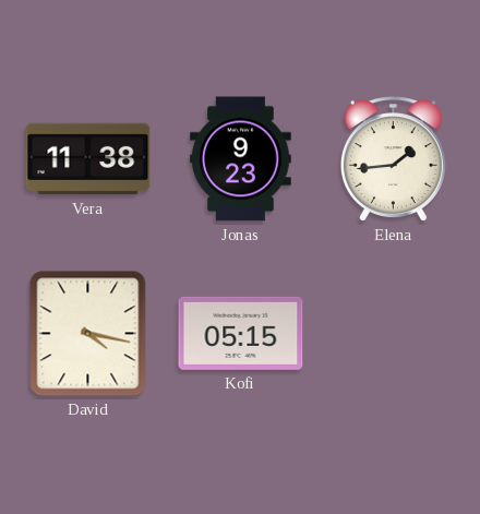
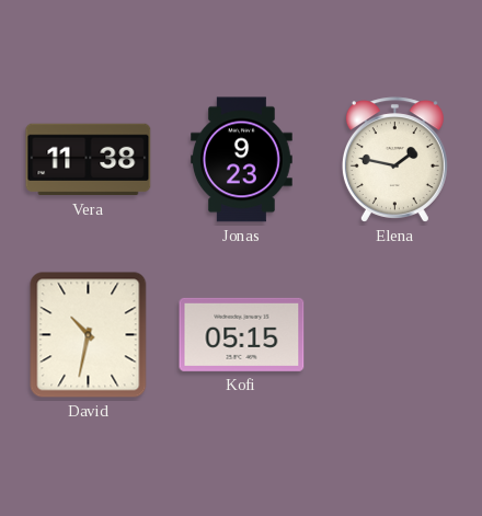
Elena: 1:44 -> 1:47
David: 4:17 -> 10:32
